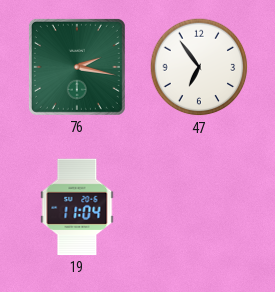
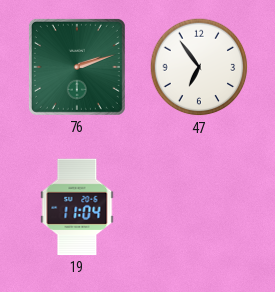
76: 2:17 -> 2:12
